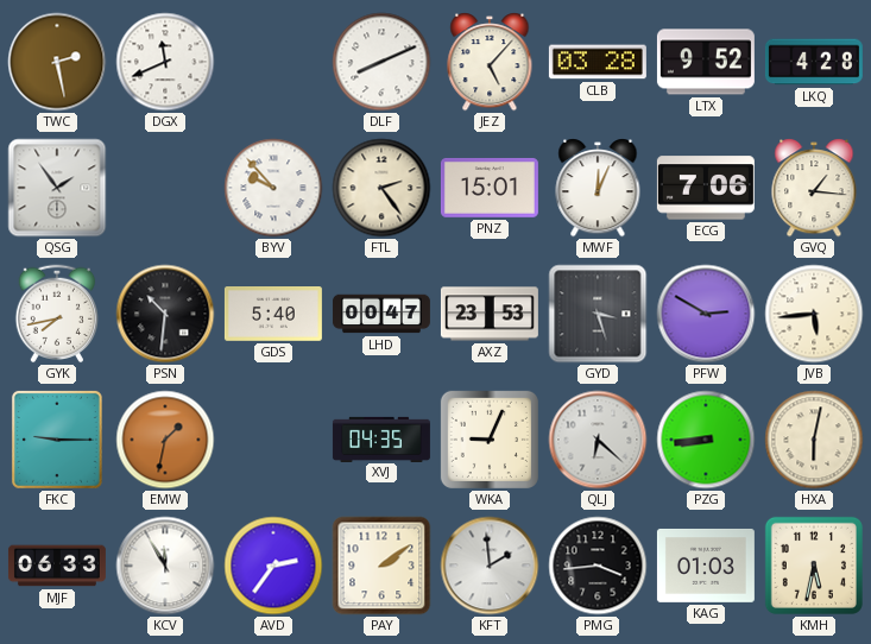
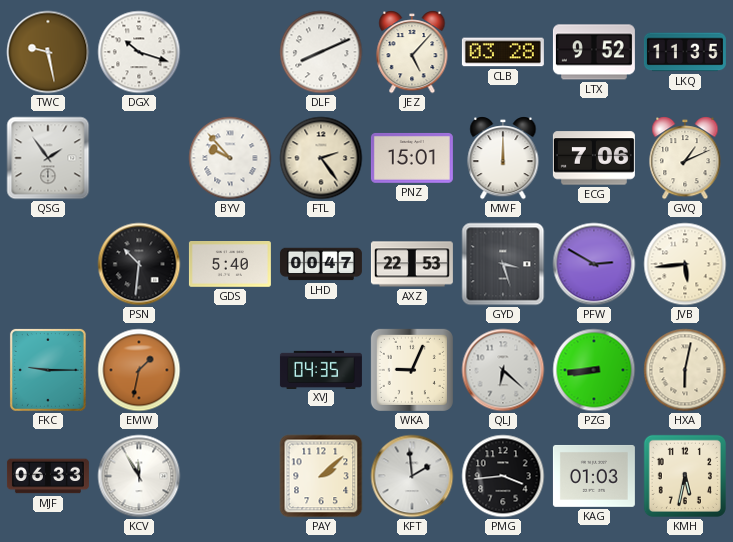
TWC: 2:28 -> 9:28
DGX: 11:41 -> 10:18
LKQ: 4:28 -> 11:35
MWF: 12:04 -> 12:00
GVQ: 1:16 -> 1:11
GYK: 7:43 -> none
AXZ: 23:53 -> 22:53
AVD: 2:36 -> none
PAY: 2:09 -> 2:08
